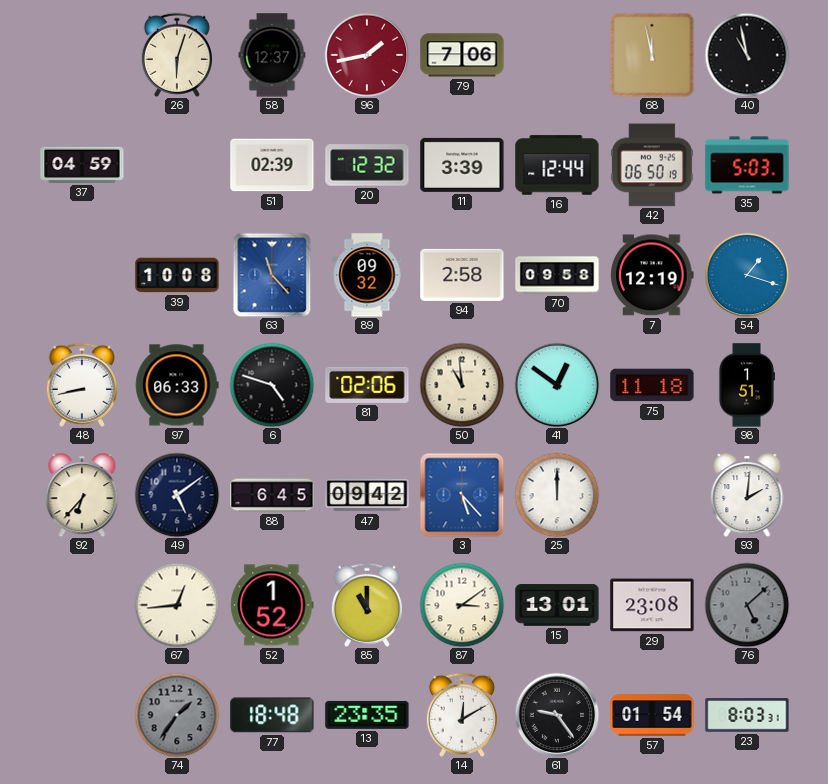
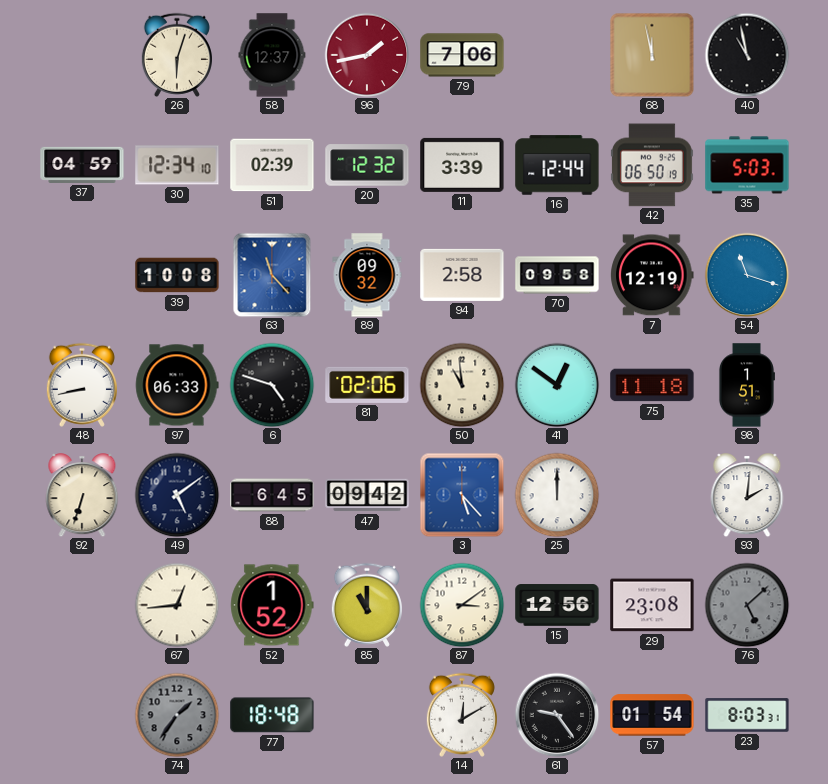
30: none -> 12:34
54: 1:18 -> 11:18
92: 6:37 -> 6:33
15: 13:01 -> 12:56
13: 23:35 -> none
